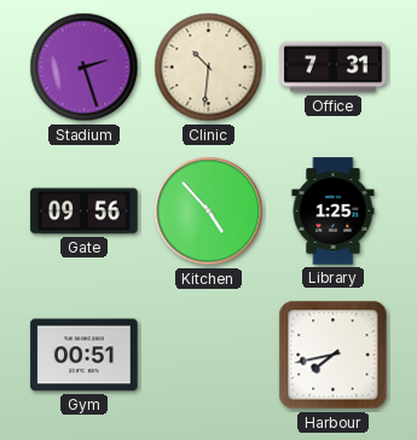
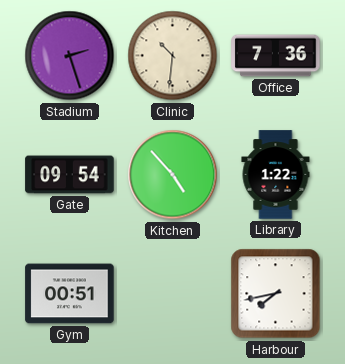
Office: 7:31 -> 7:36
Gate: 09:56 -> 09:54
Library: 1:25 -> 1:22
